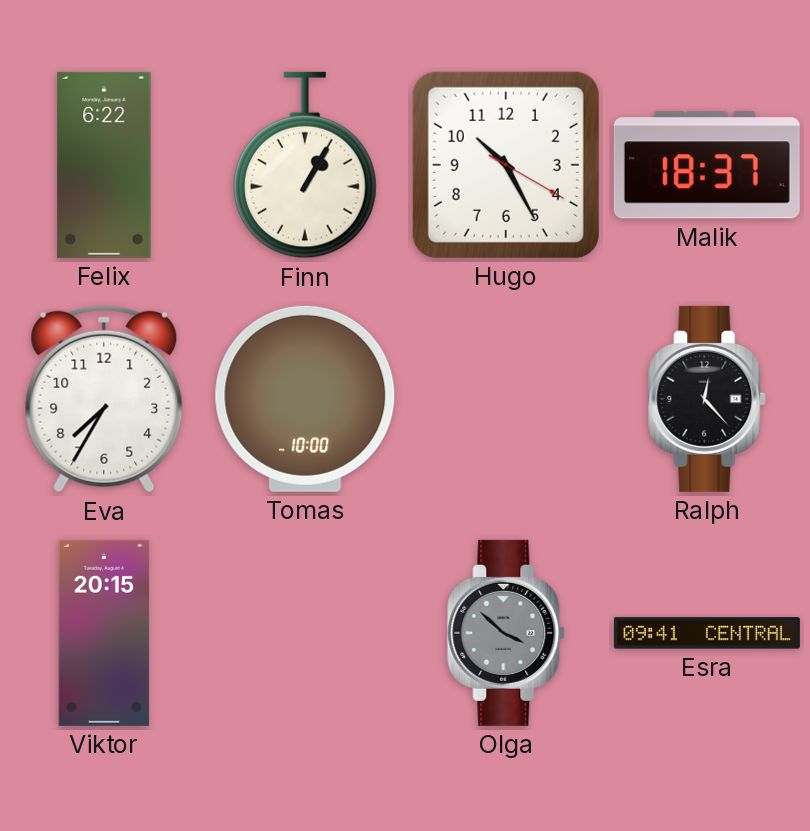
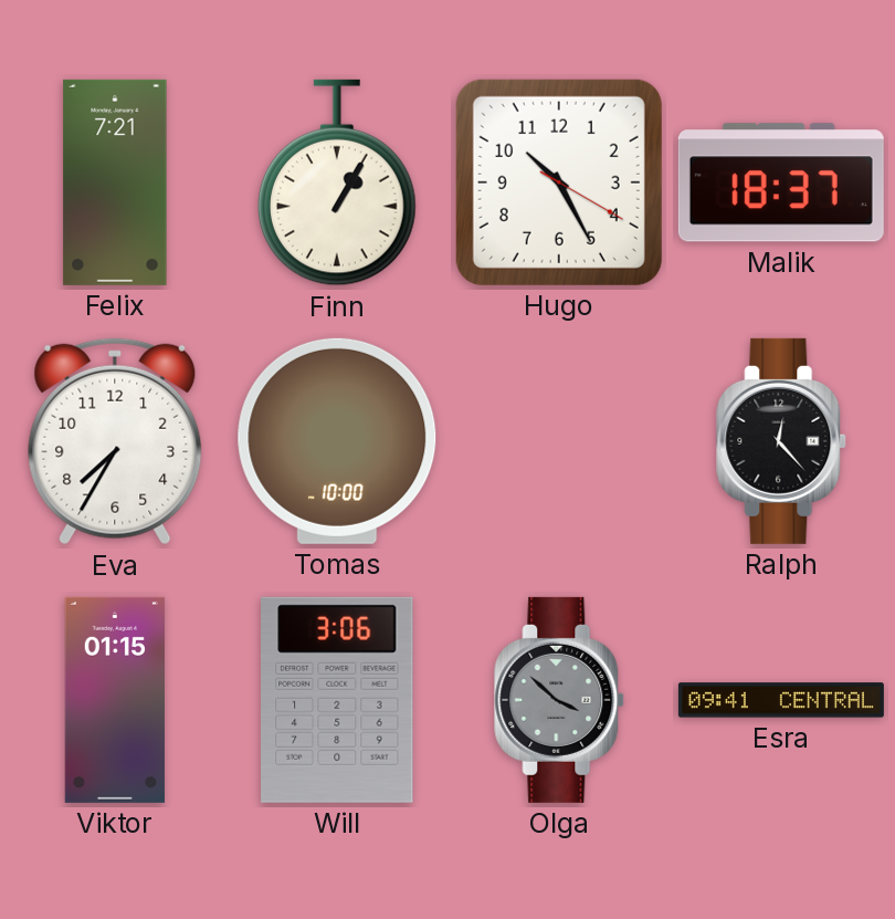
Felix: 6:22 -> 7:21
Viktor: 20:15 -> 01:15
Will: none -> 3:06
